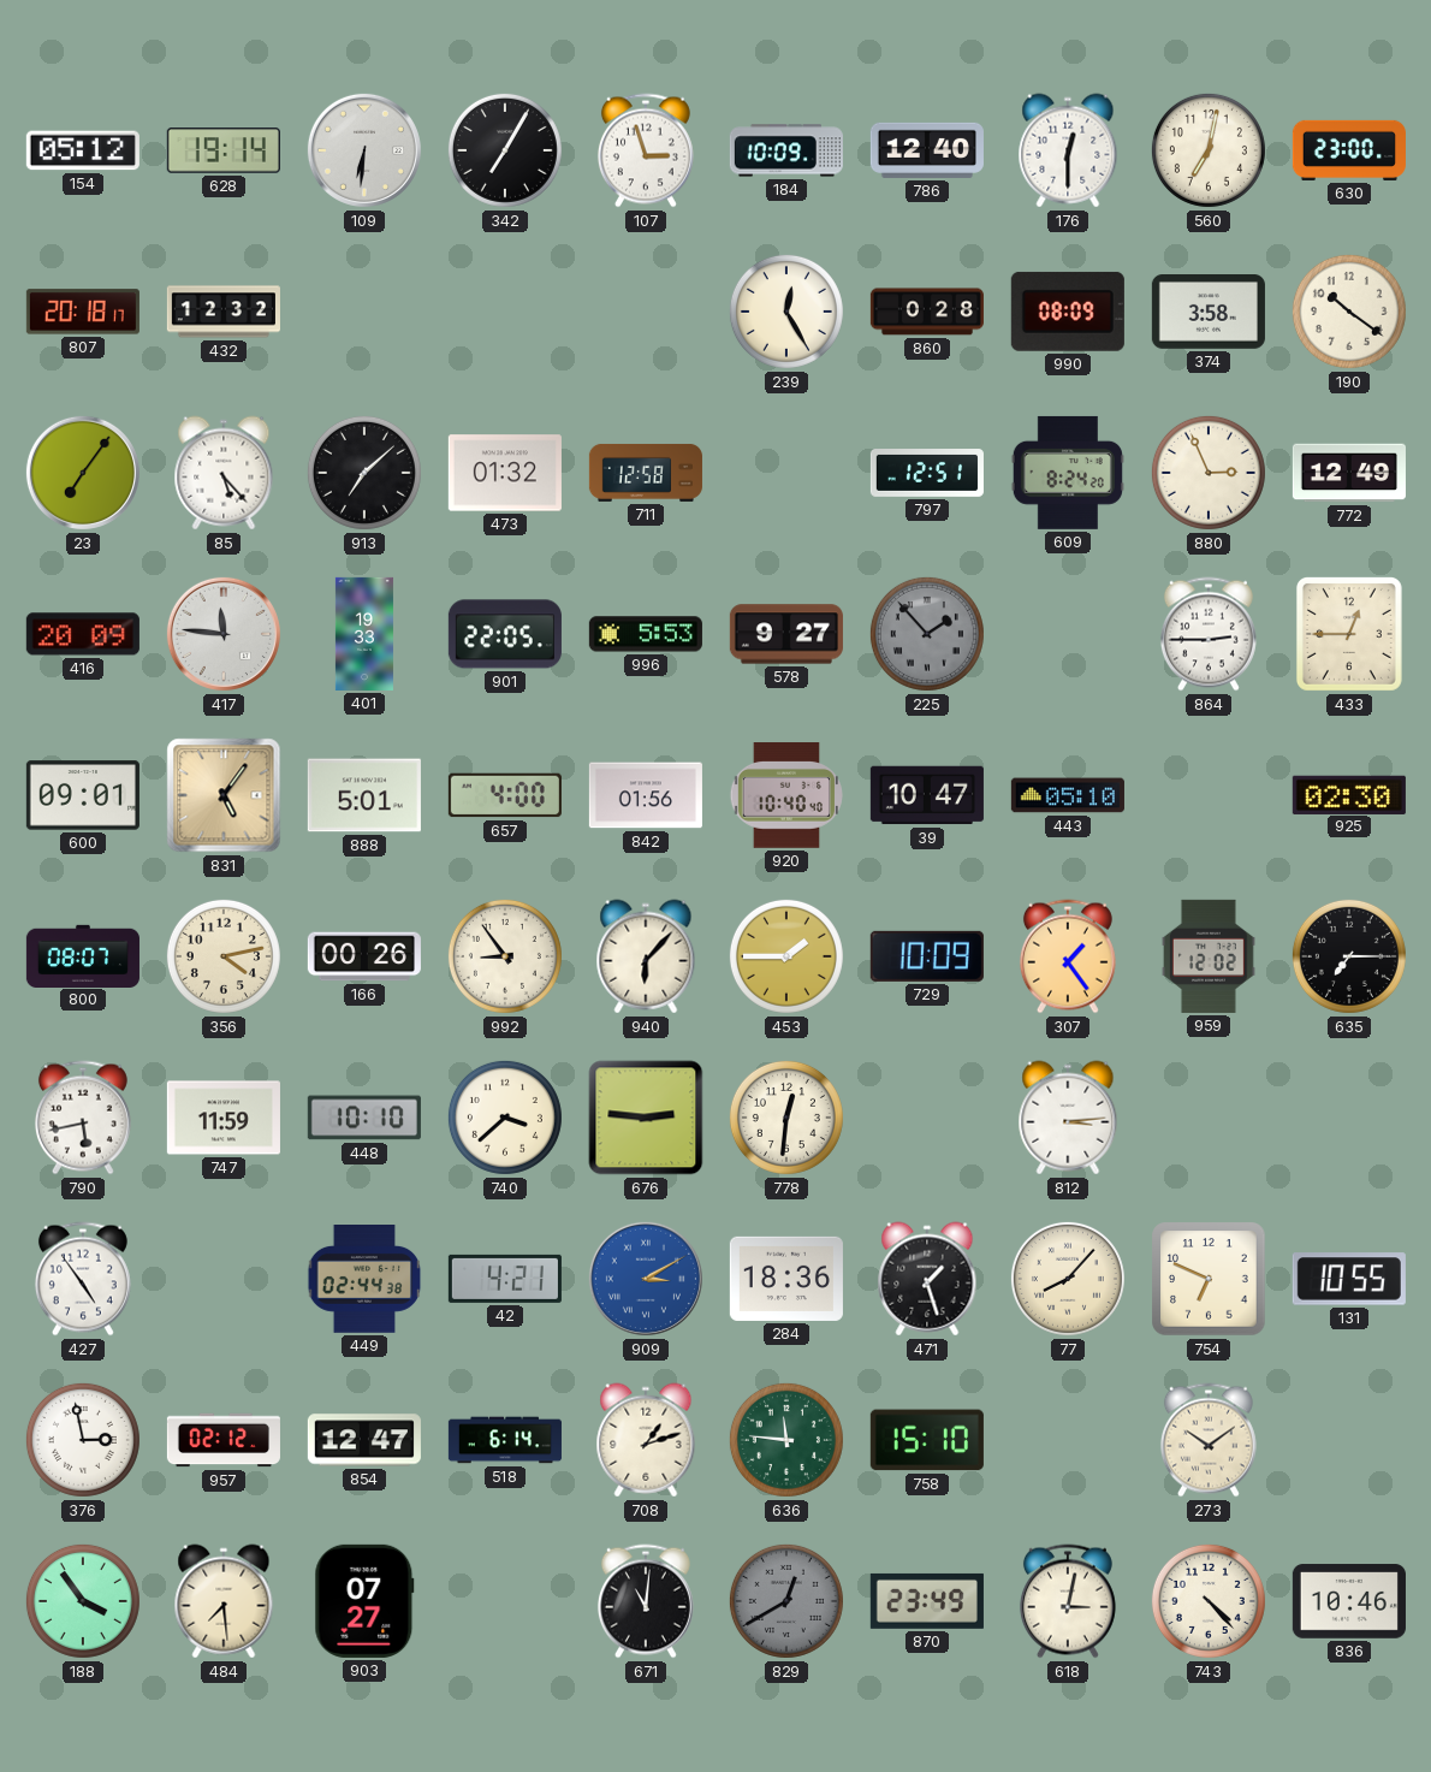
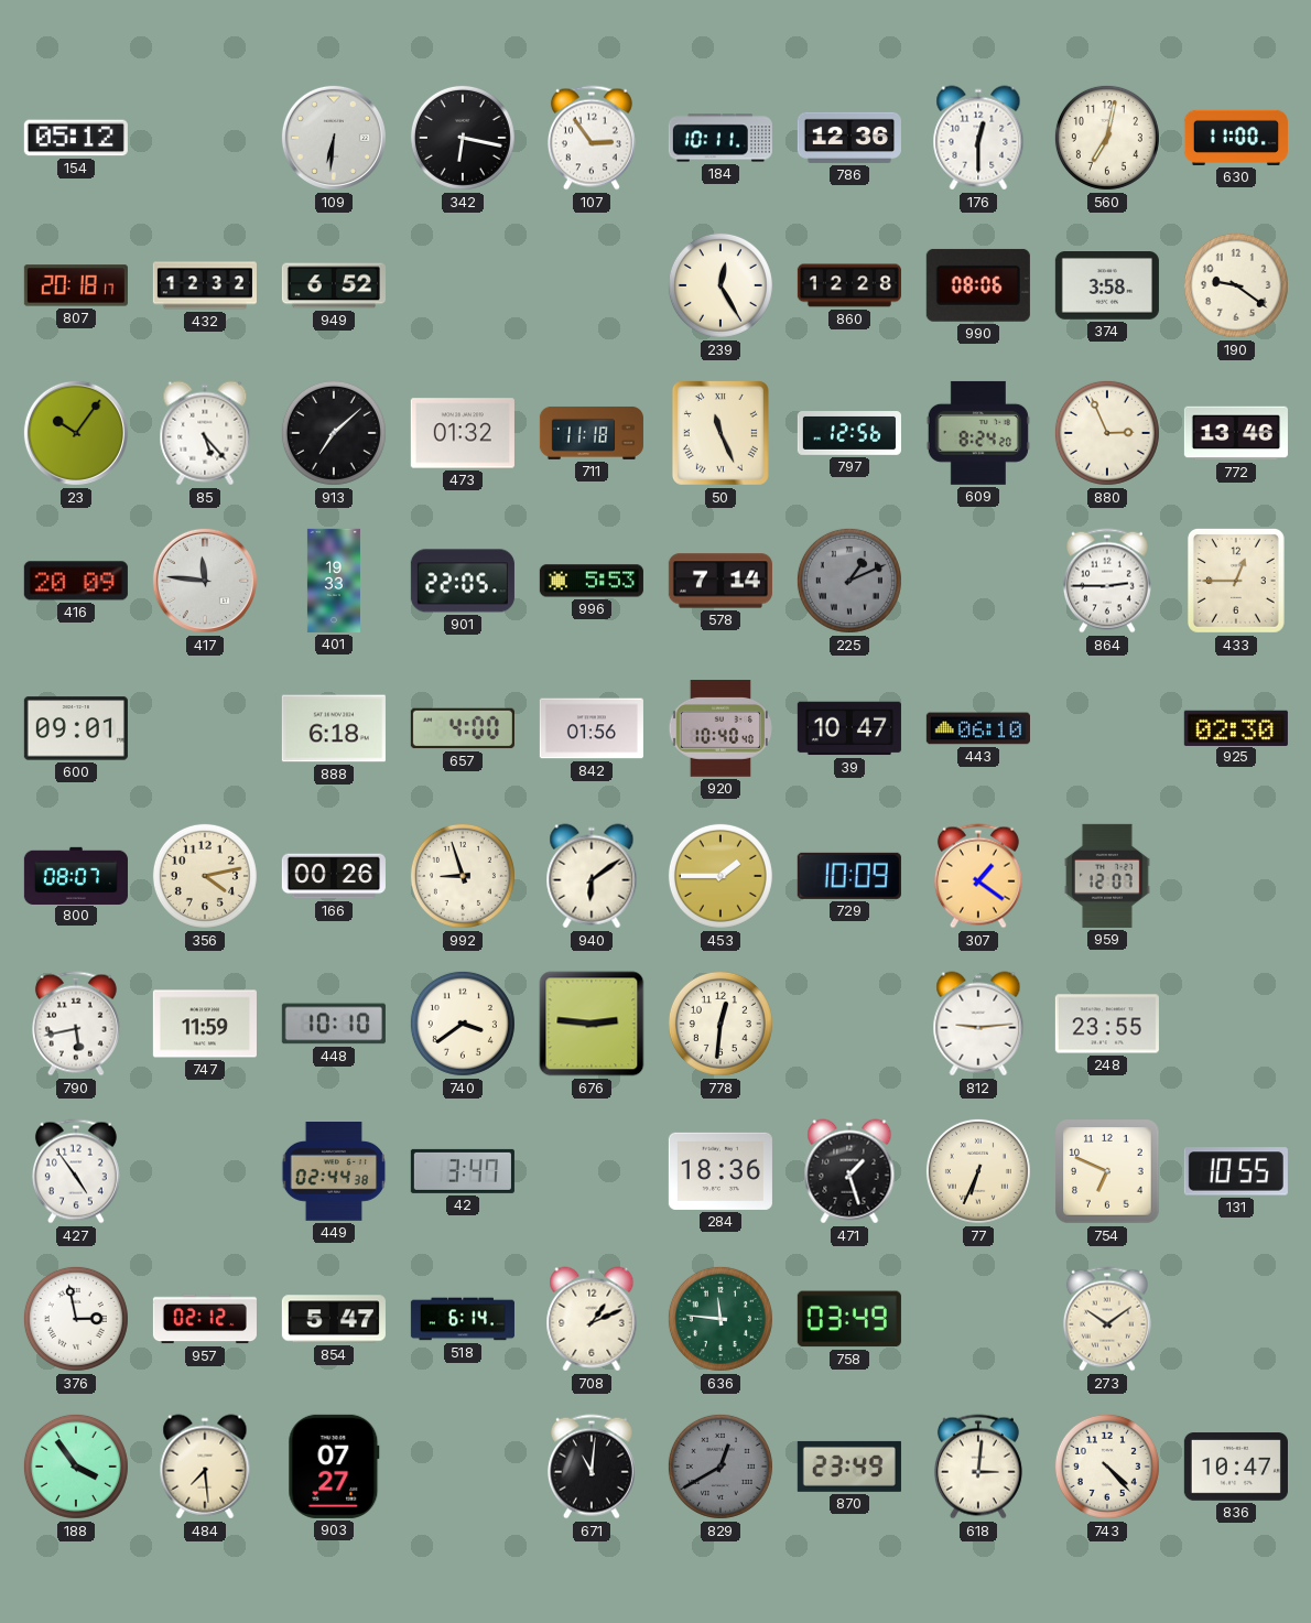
628: 19:14 -> none
342: 7:05 -> 6:17
107: 2:57 -> 2:54
184: 10:09 -> 10:11
786: 12:40 -> 12:36
630: 23:00 -> 11:00
949: none -> 6:52
860: 0:28 -> 12:28
990: 08:09 -> 08:06
190: 10:21 -> 9:21
23: 7:06 -> 10:06
711: 12:58 -> 11:18
50: none -> 11:26
797: 12:51 -> 12:56
772: 12:49 -> 13:46
578: 9:27 -> 7:14
225: 1:53 -> 1:11
831: 5:06 -> none
888: 5:01 -> 6:18
443: 05:10 -> 06:10
992: 8:54 -> 8:57
940: 6:07 -> 6:09
307: 1:24 -> 1:21
959: 12:02 -> 12:07
635: 7:15 -> none
740: 3:38 -> 3:39
812: 3:14 -> 9:14
248: none -> 23:55
42: 4:21 -> 3:47
909: 3:10 -> none
77: 8:07 -> 6:34
854: 12:47 -> 5:47
708: 1:12 -> 1:11
758: 15:10 -> 03:49
618: 3:02 -> 3:01
836: 10:46 -> 10:47
